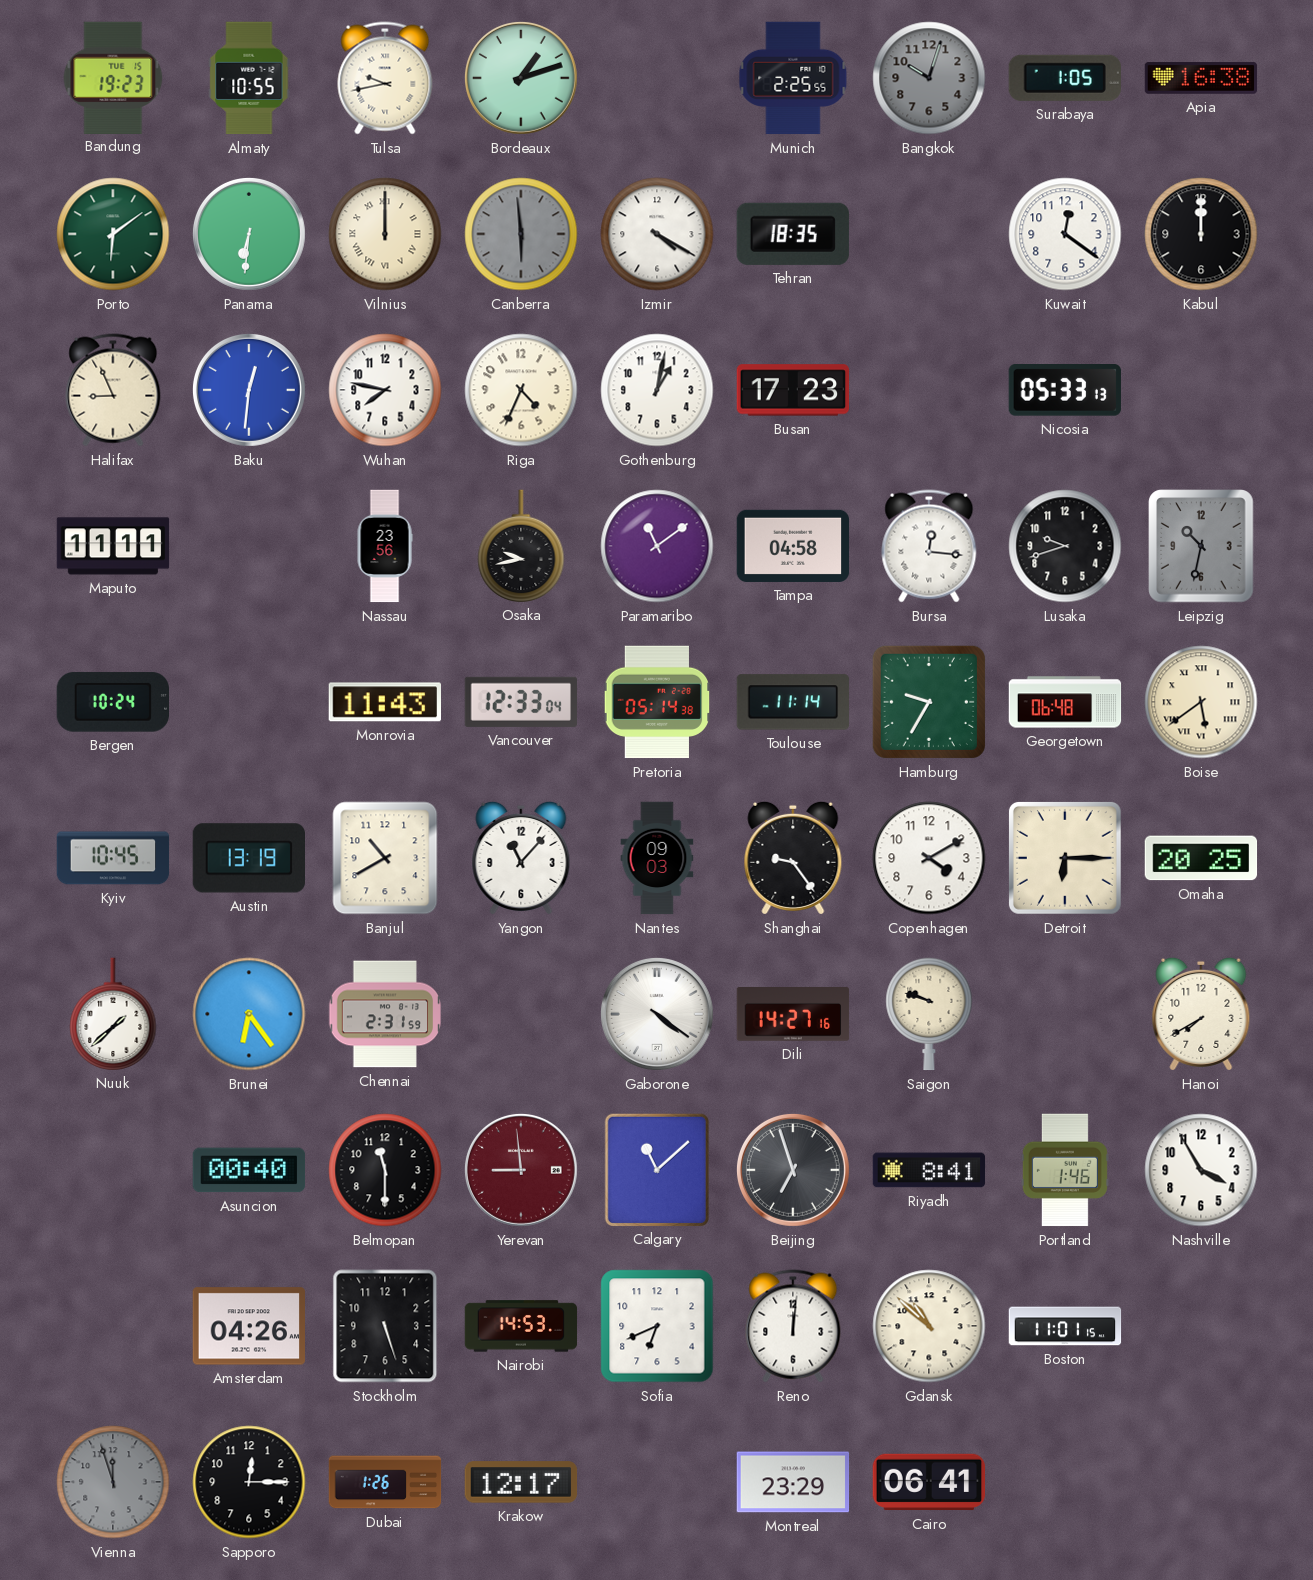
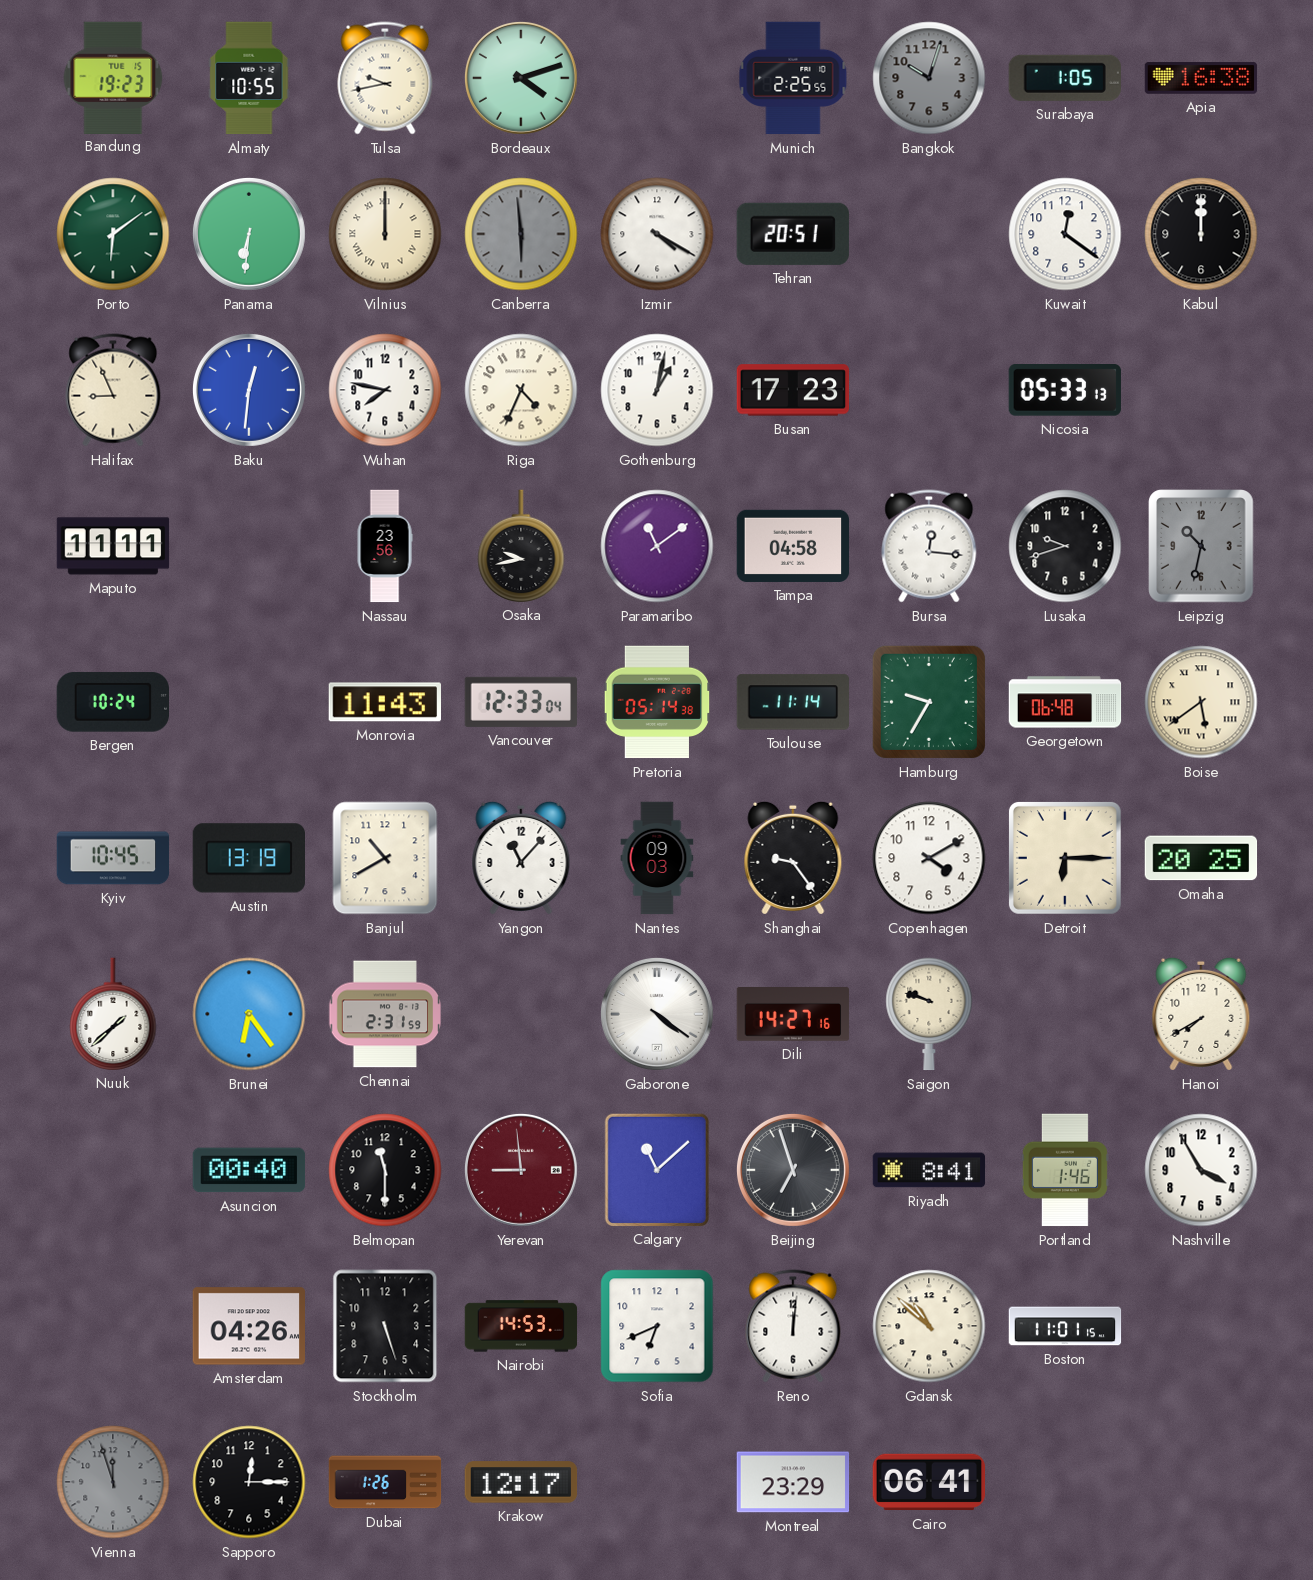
Bordeaux: 1:12 -> 4:12
Tehran: 18:35 -> 20:51
